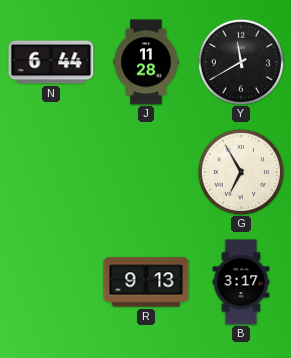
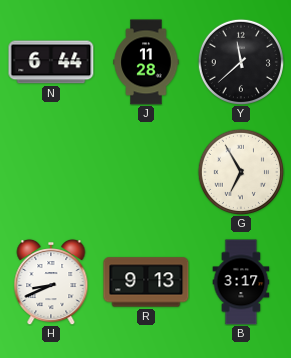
Y: 11:40 -> 11:38
H: none -> 8:41
